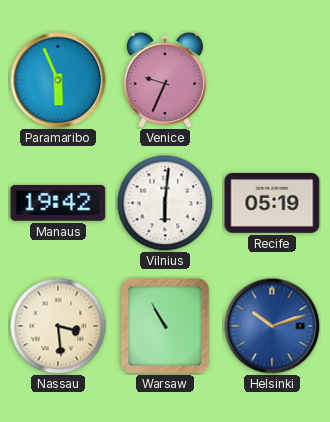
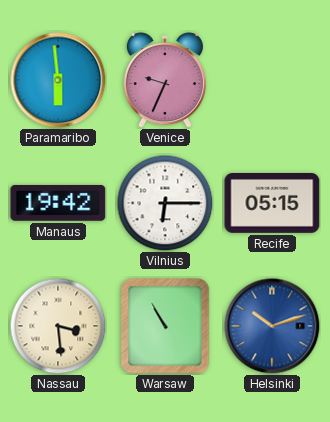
Paramaribo: 5:56 -> 5:59
Vilnius: 6:01 -> 6:15
Recife: 05:19 -> 05:15
